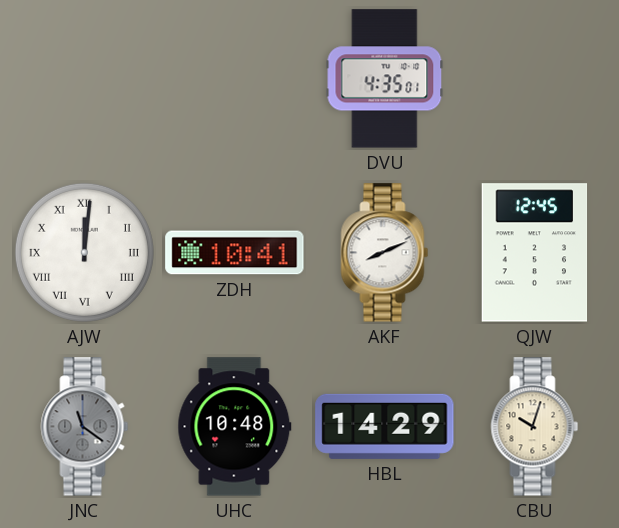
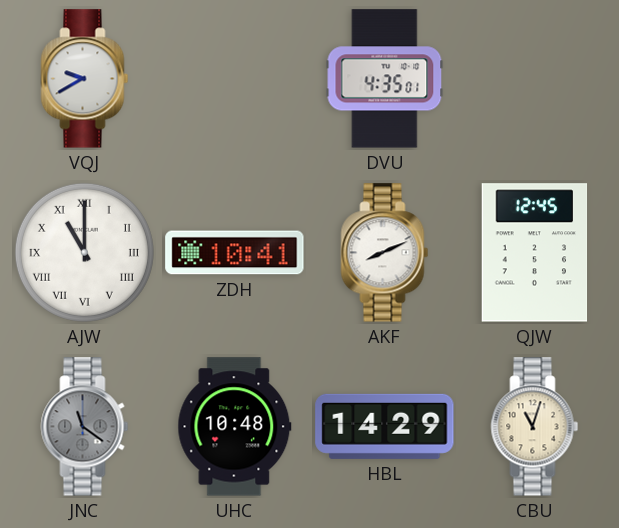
VQJ: none -> 9:40
AJW: 12:01 -> 11:00
CBU: 10:03 -> 11:03
